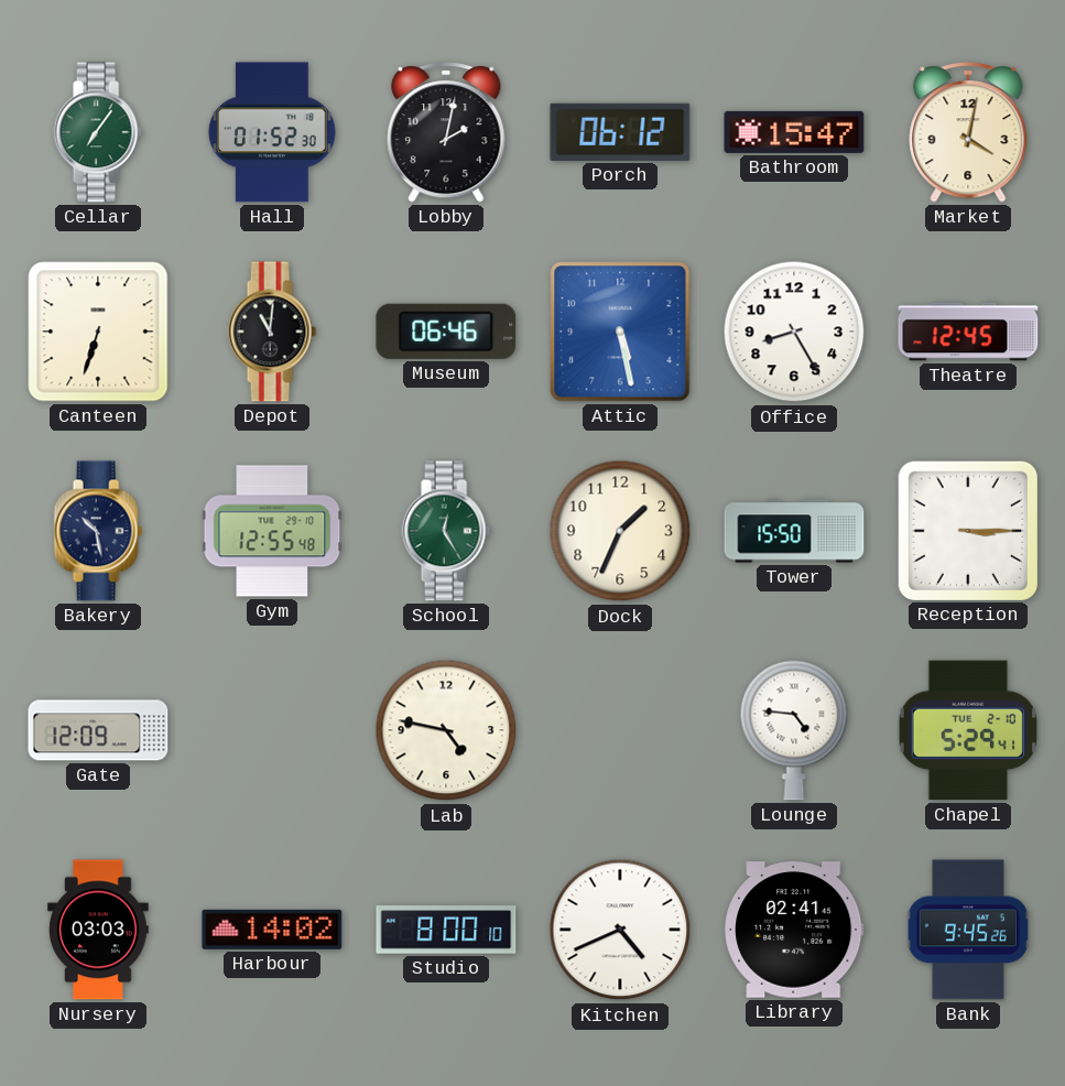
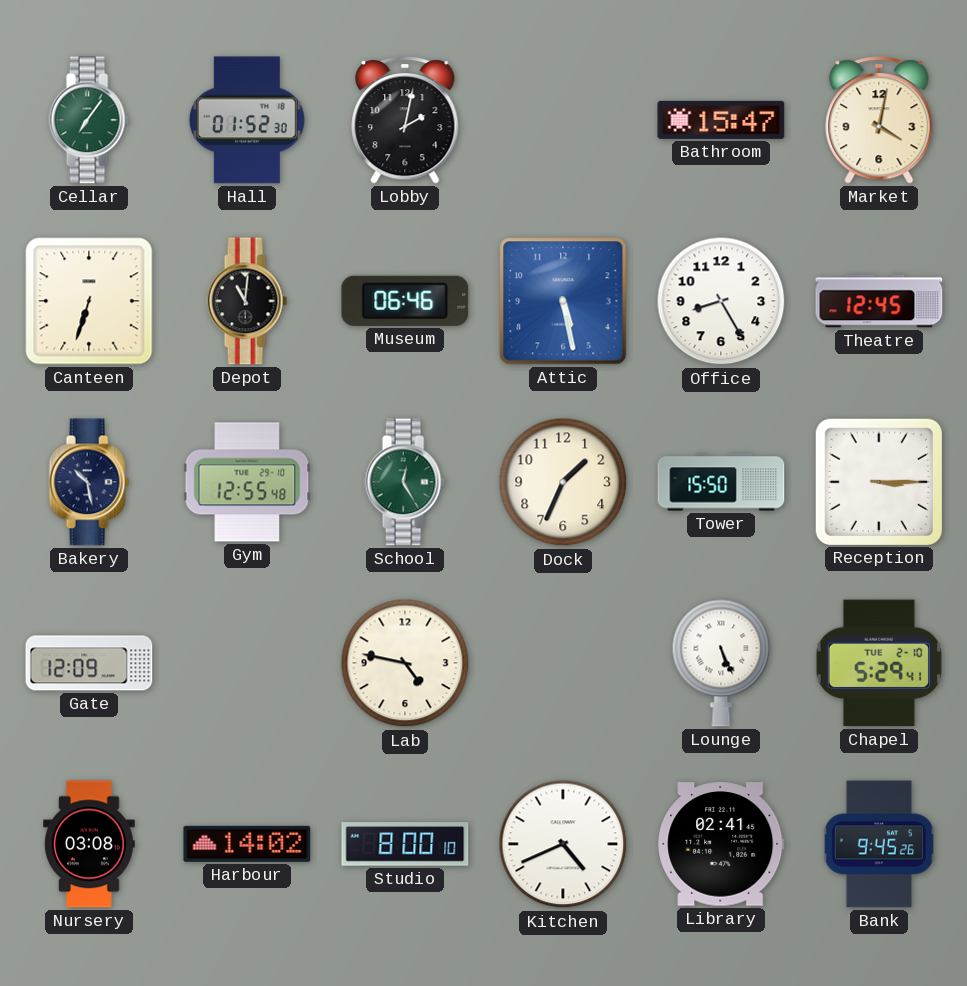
Porch: 06:12 -> none
Lounge: 4:46 -> 5:26
Nursery: 03:03 -> 03:08
